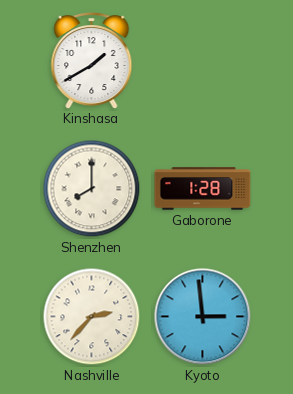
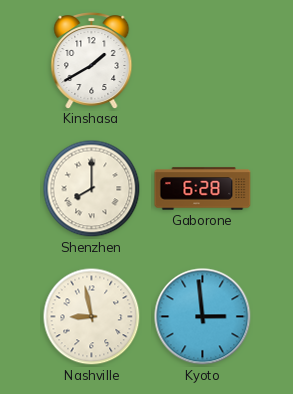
Gaborone: 1:28 -> 6:28
Nashville: 2:37 -> 8:58
